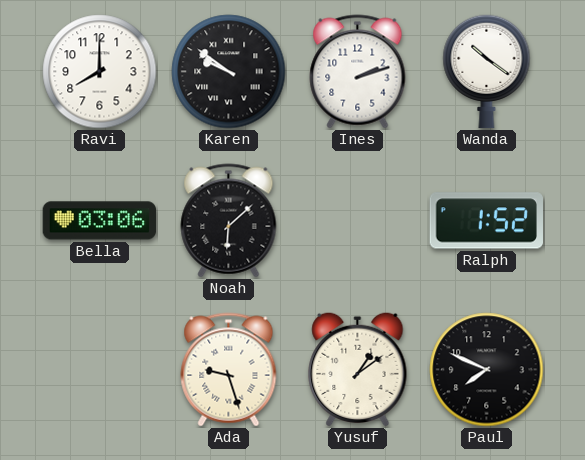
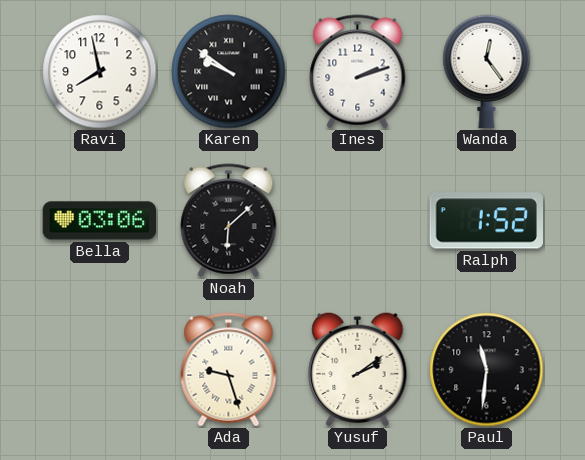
Ravi: 8:00 -> 7:58
Wanda: 10:21 -> 12:24
Yusuf: 1:09 -> 2:09
Paul: 7:49 -> 11:31
